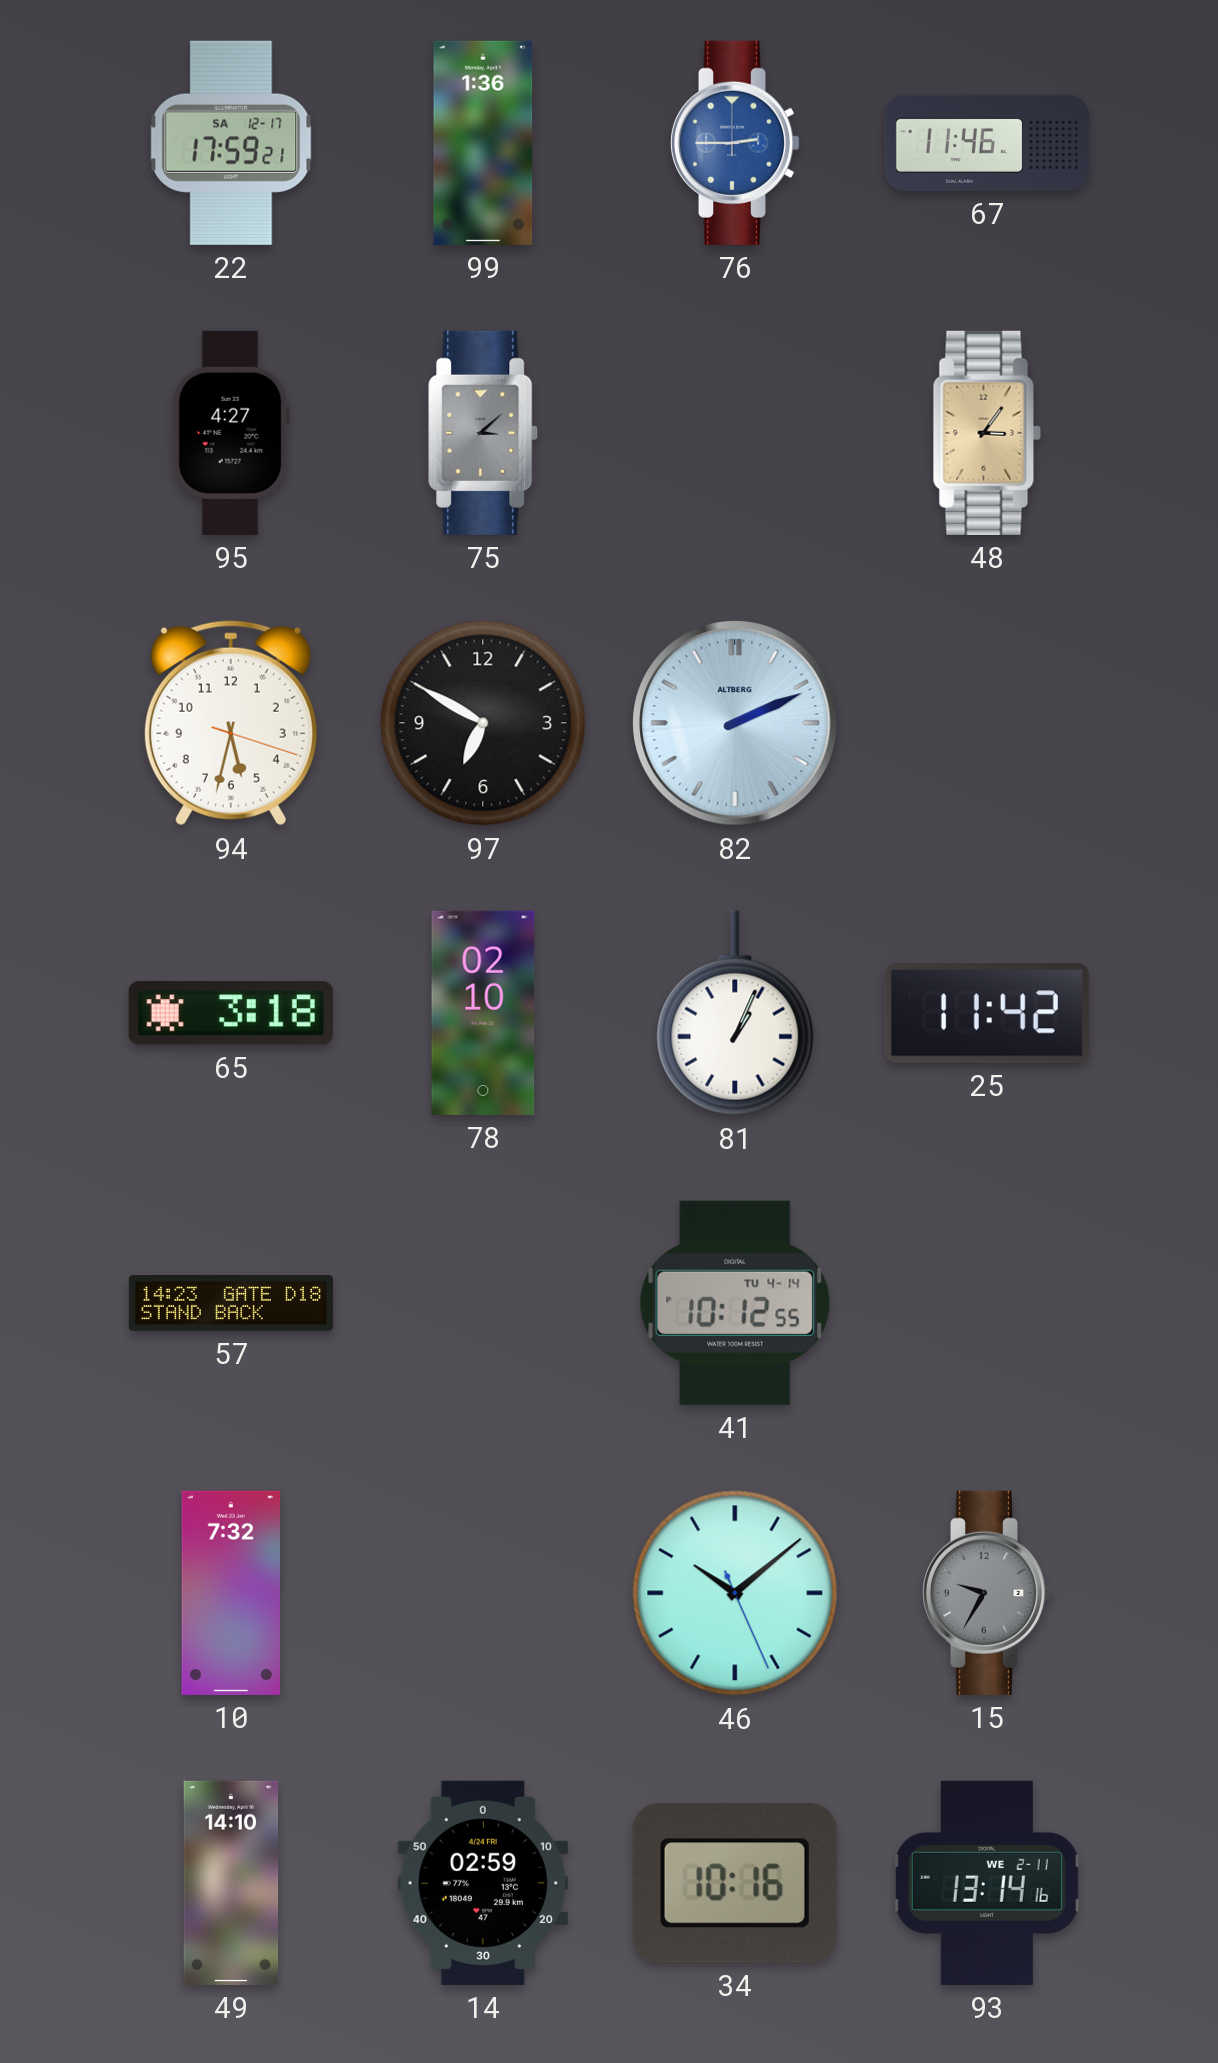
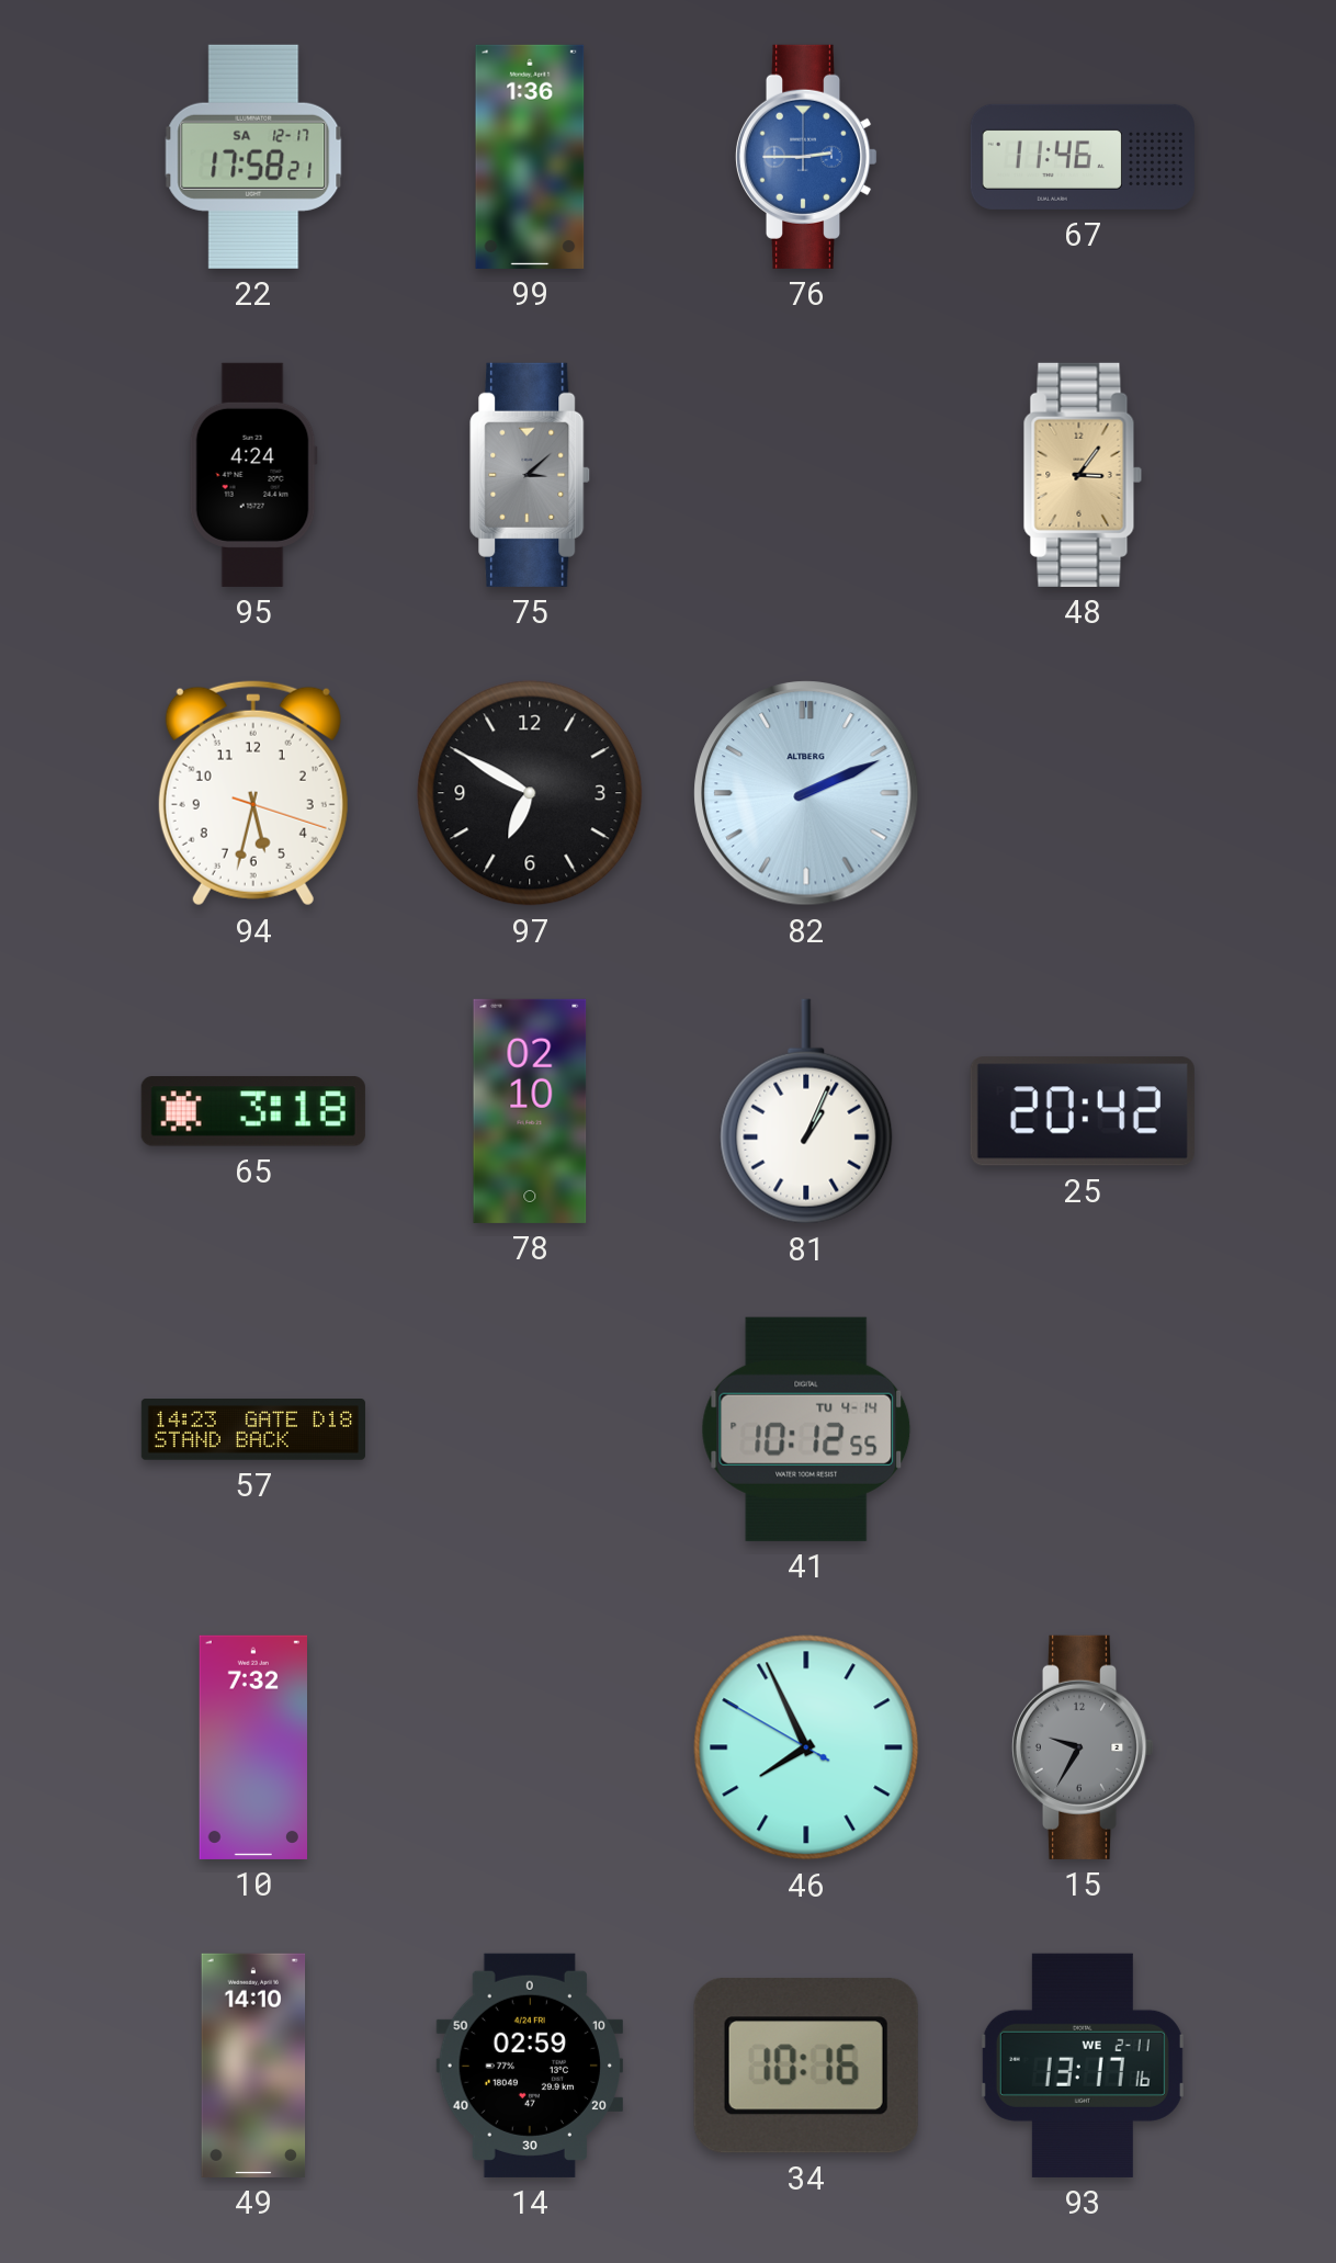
22: 17:59 -> 17:58
95: 4:27 -> 4:24
25: 11:42 -> 20:42
46: 10:08 -> 7:55
93: 13:14 -> 13:17
